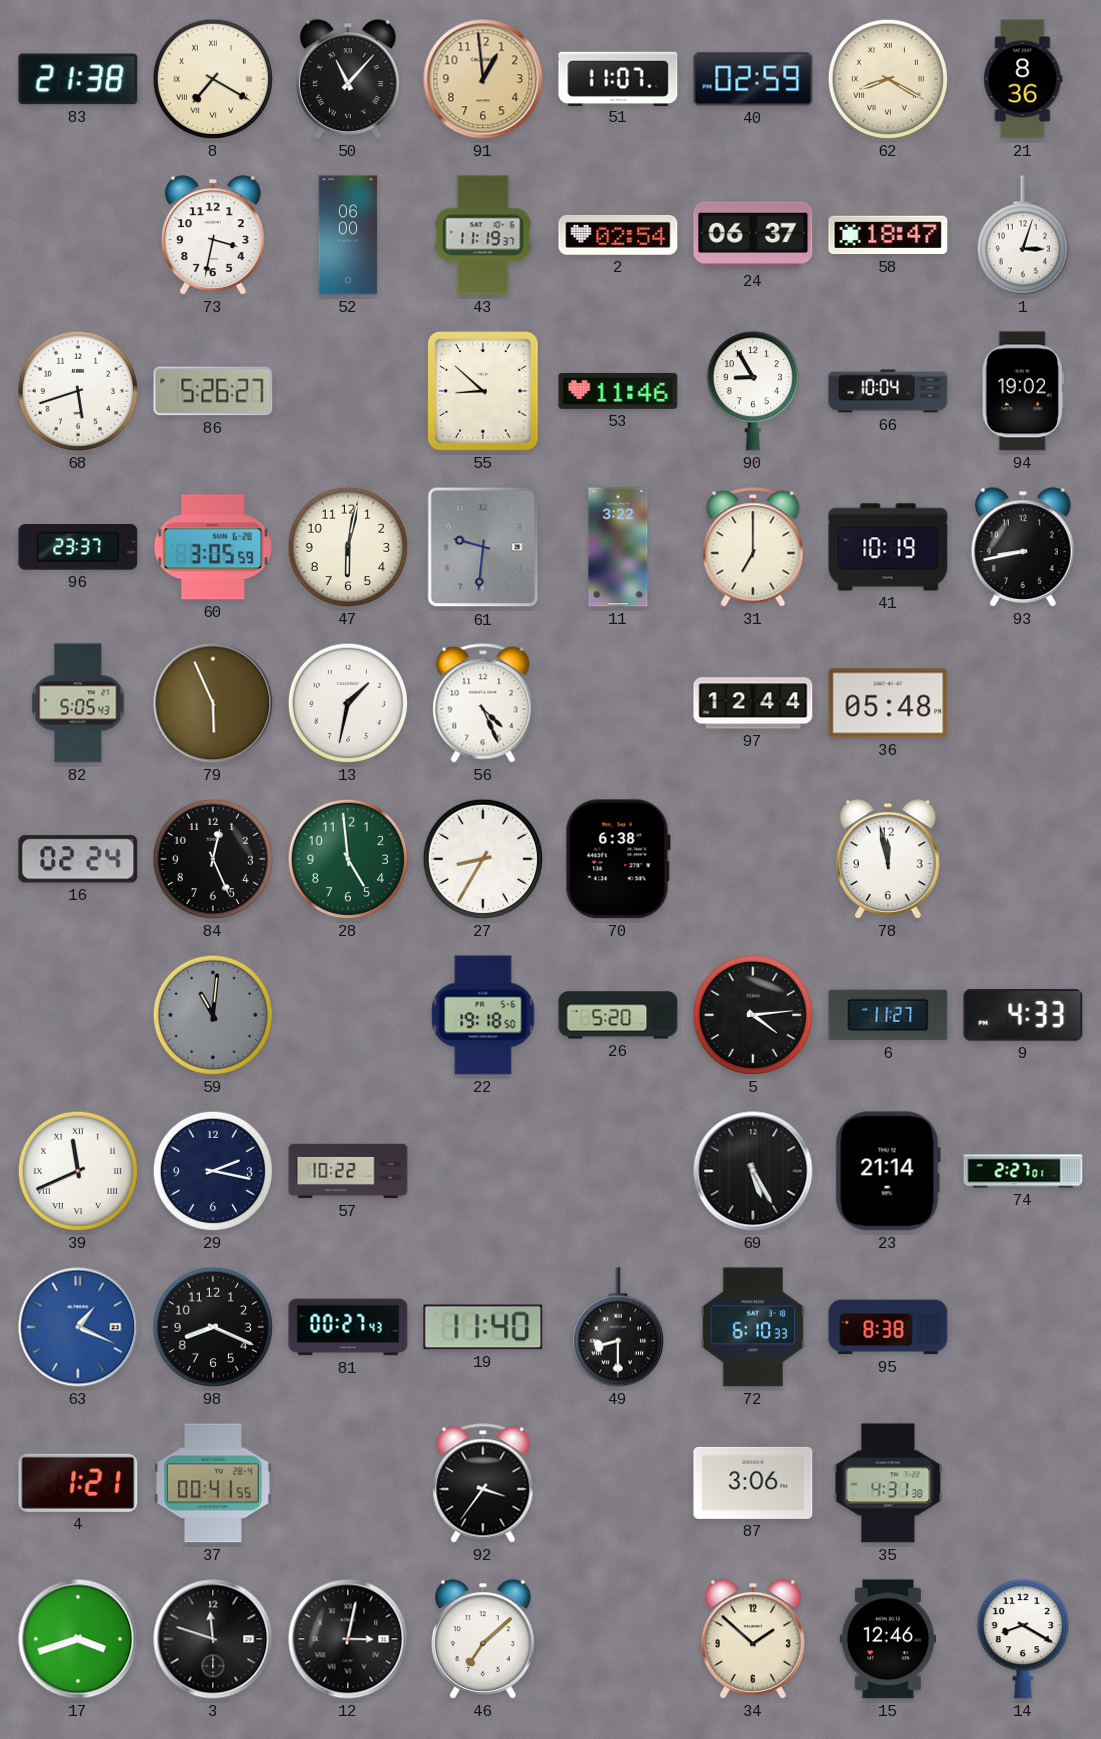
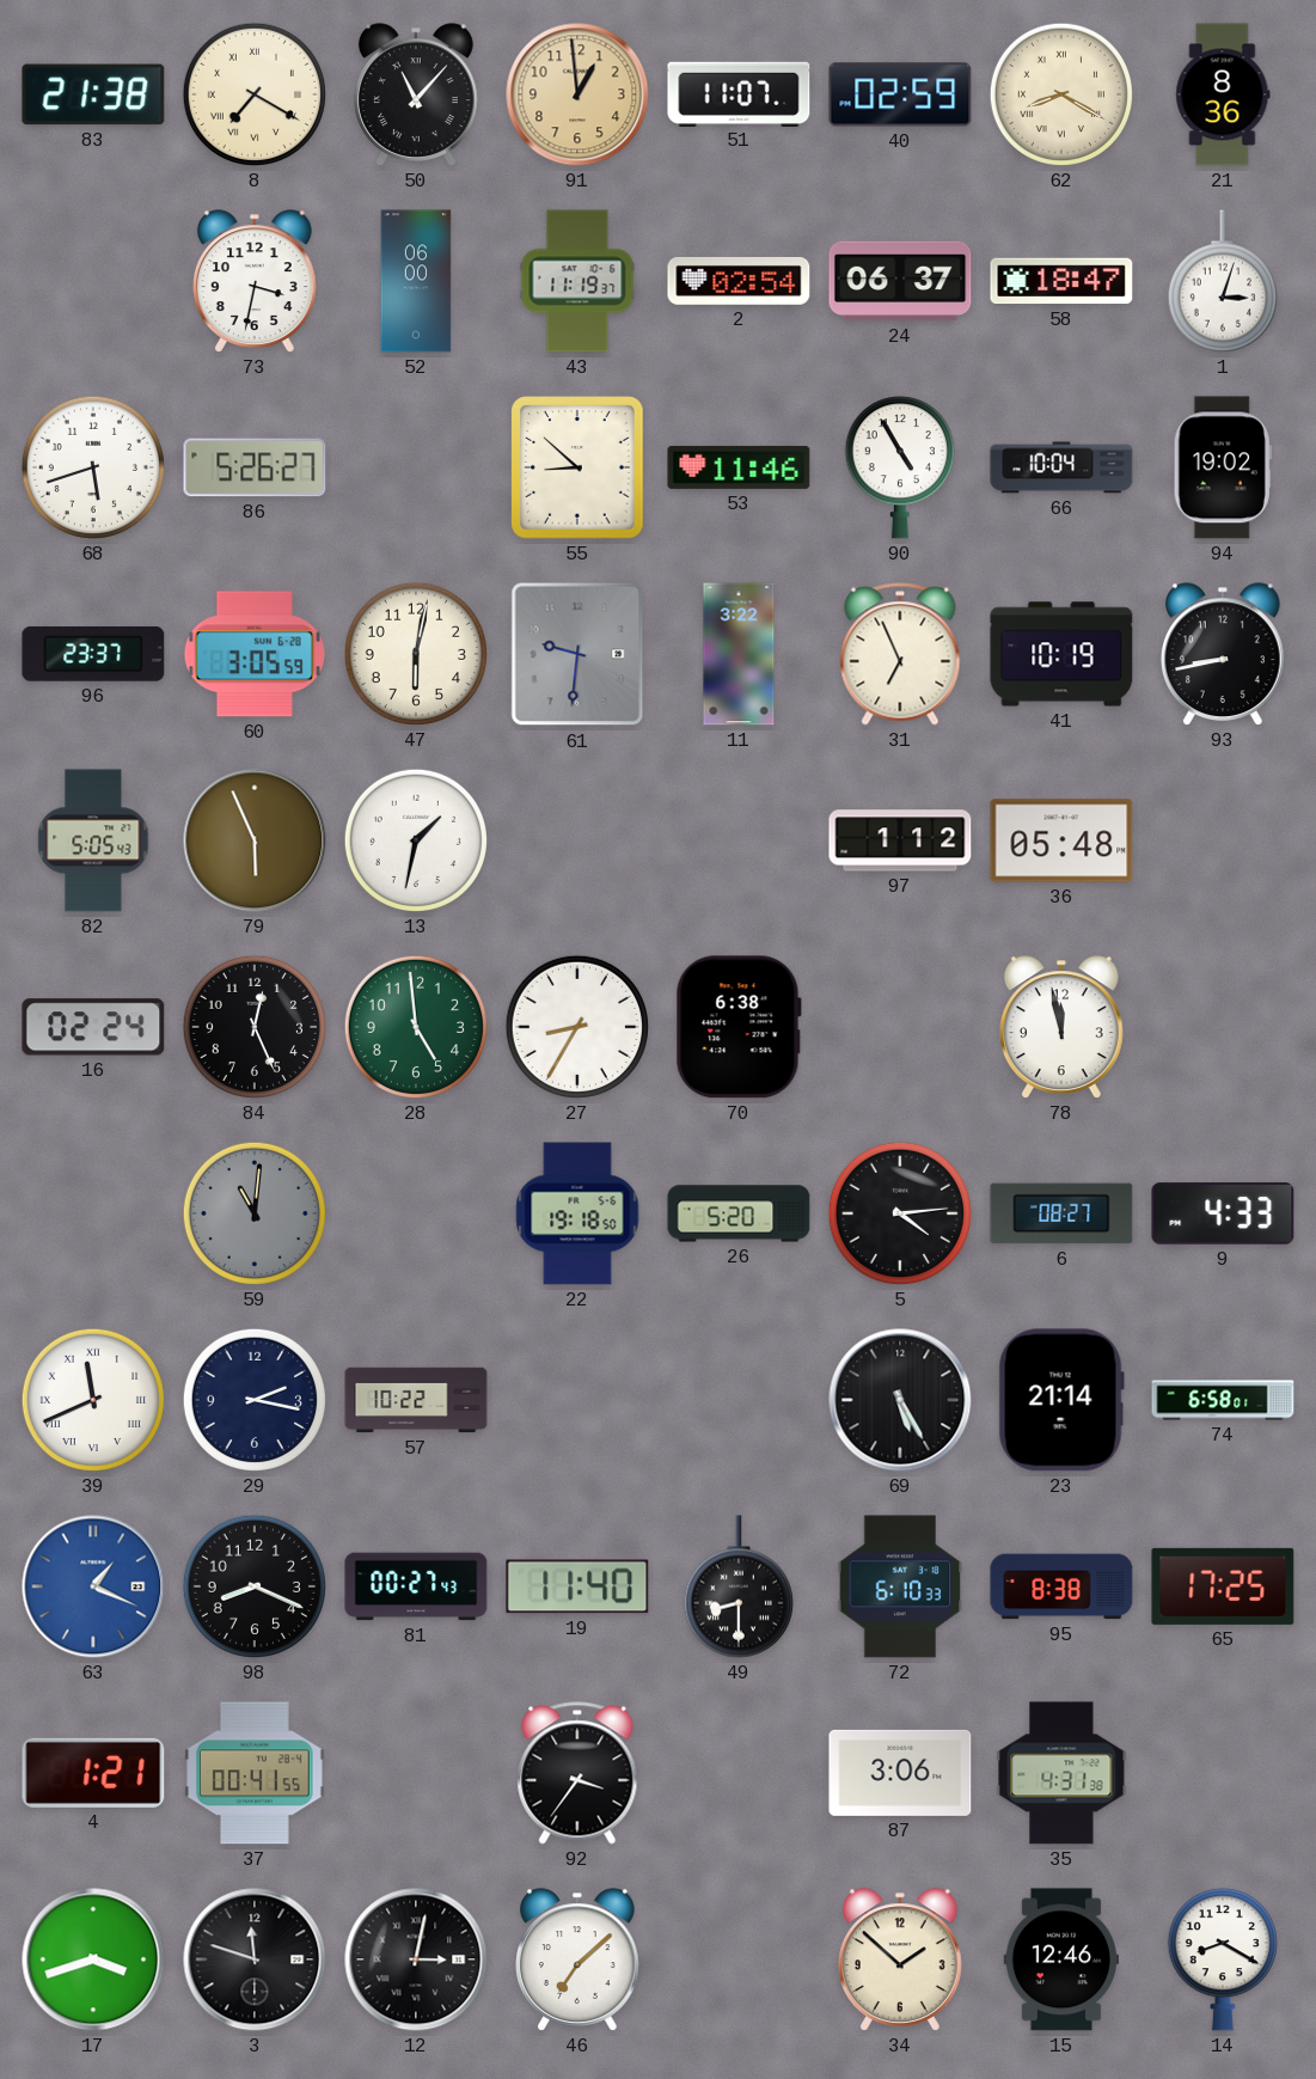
90: 8:55 -> 4:55
31: 7:00 -> 6:56
56: 4:26 -> none
97: 12:44 -> 1:12
6: 11:27 -> 08:27
74: 2:27 -> 6:58
65: none -> 17:25
